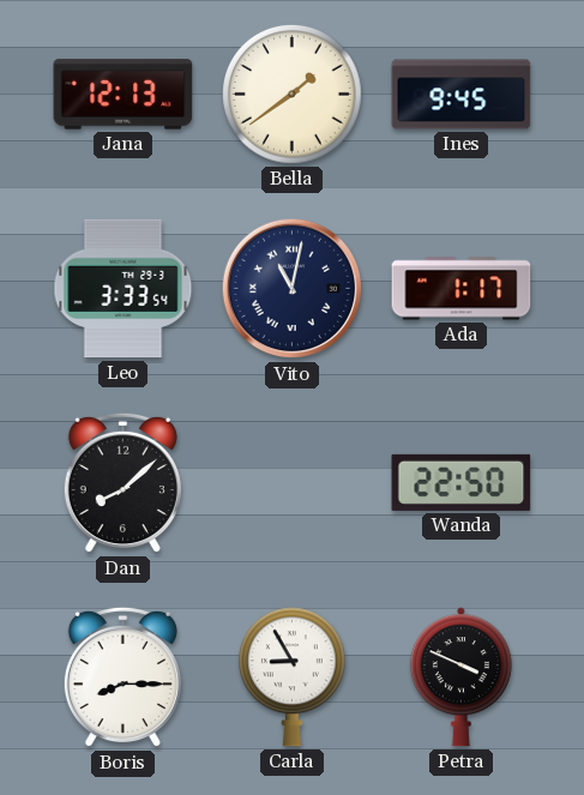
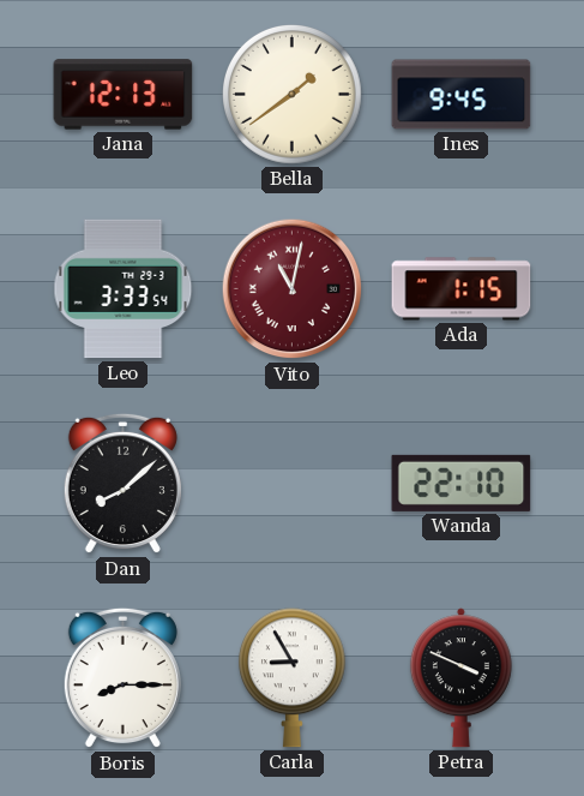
Vito dial: navy -> burgundy
Ada: 1:17 -> 1:15
Wanda: 22:50 -> 22:10
